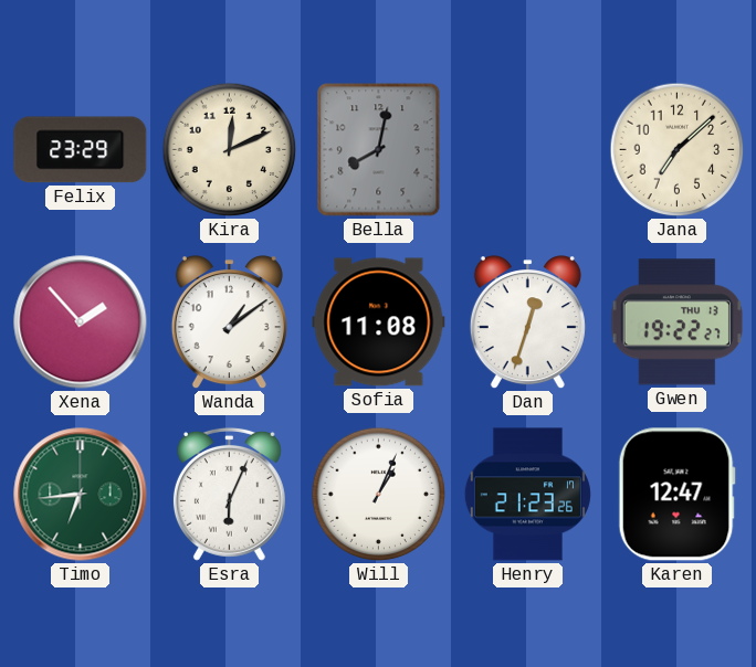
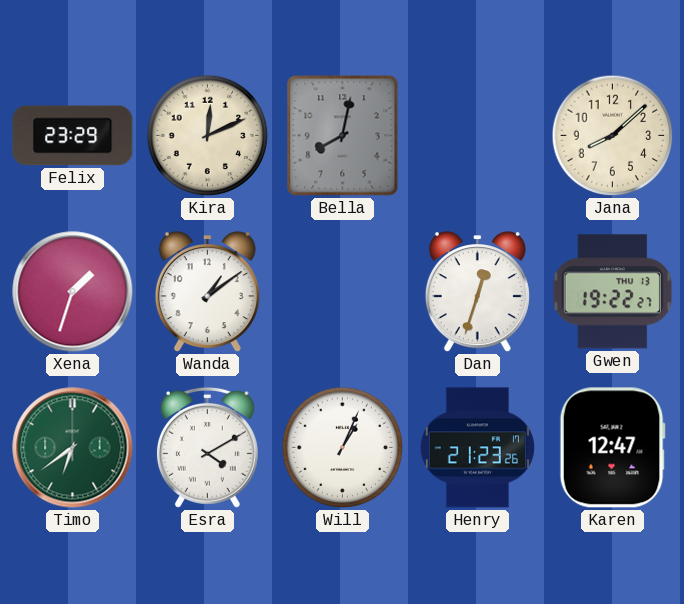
Jana: 7:08 -> 8:08
Xena: 1:53 -> 1:33
Sofia: 11:08 -> none
Timo: 6:44 -> 6:39
Esra: 6:04 -> 4:10
